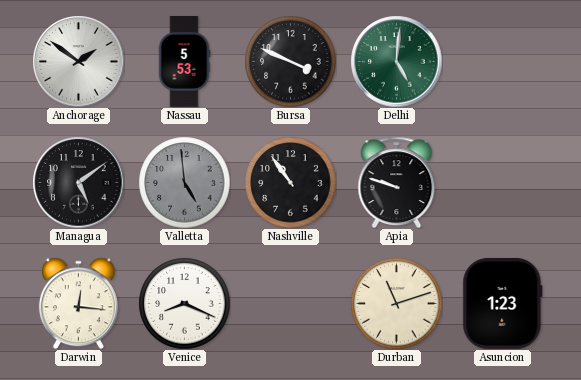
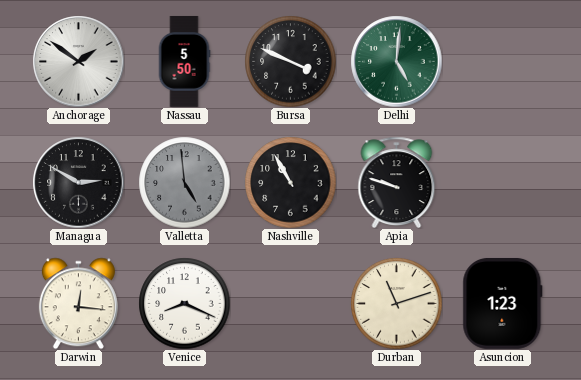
Nassau: 5:53 -> 5:50
Managua: 5:09 -> 2:50
Nashville: 10:54 -> 10:55
